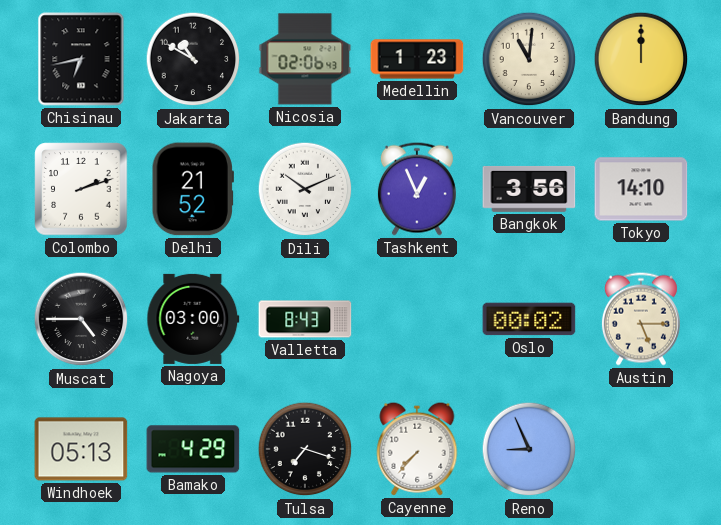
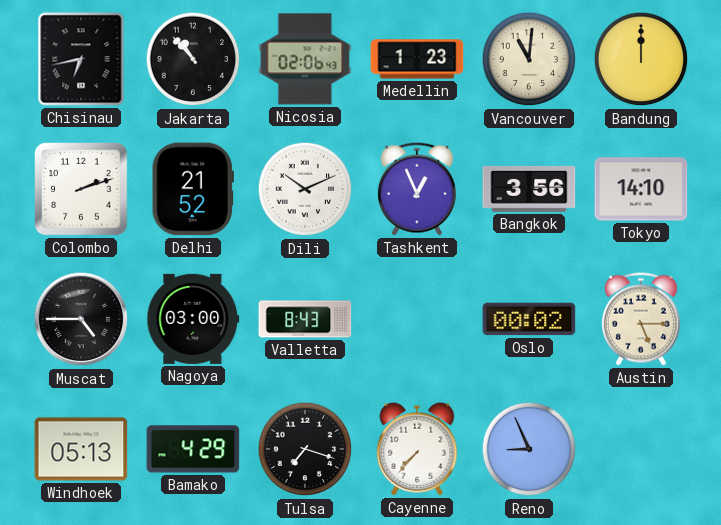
Jakarta: 10:50 -> 10:53
